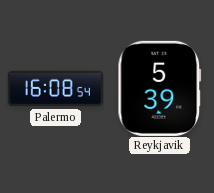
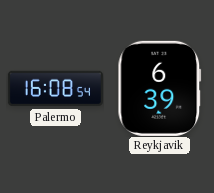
Reykjavik: 5:39 -> 6:39
